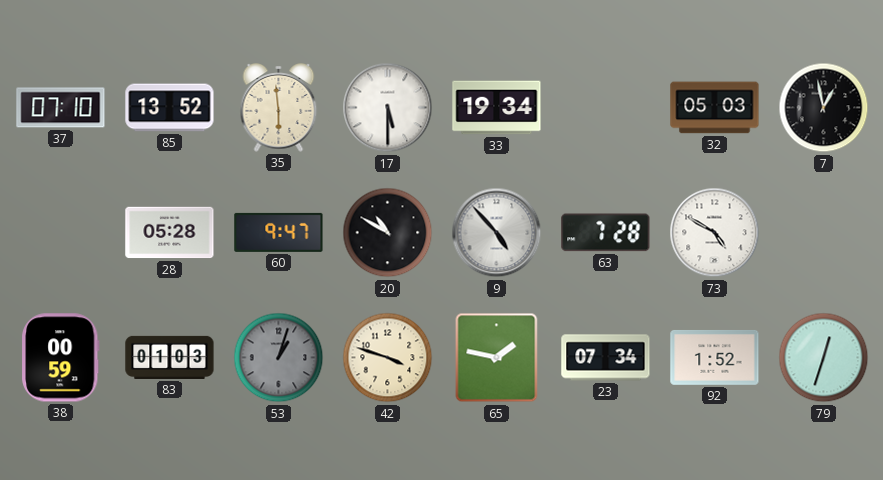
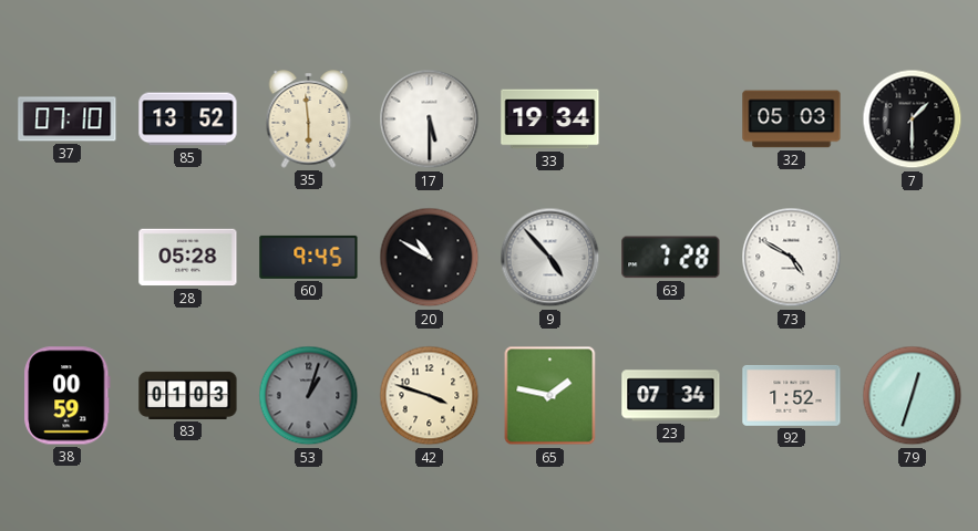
7: 12:58 -> 1:30
60: 9:47 -> 9:45
